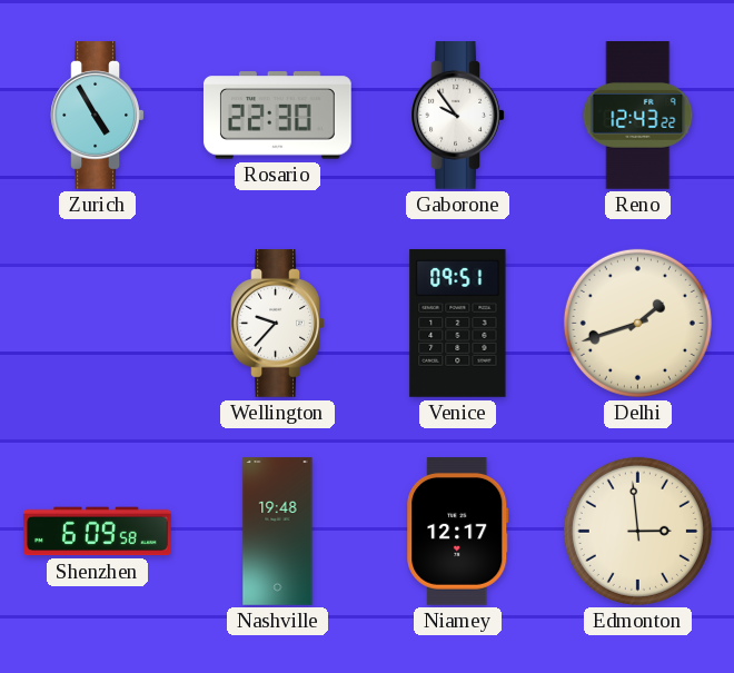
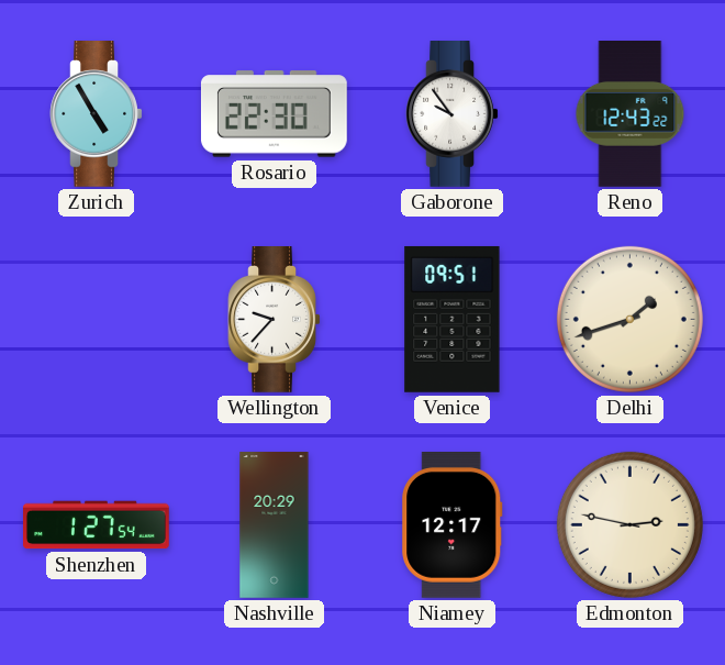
Shenzhen: 6:09 -> 1:27
Nashville: 19:48 -> 20:29
Edmonton: 2:59 -> 2:47
